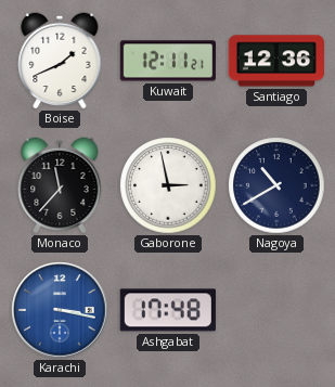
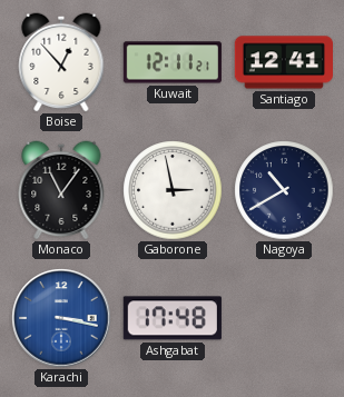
Boise: 1:41 -> 12:53
Santiago: 12:36 -> 12:41
Monaco: 11:37 -> 11:06
